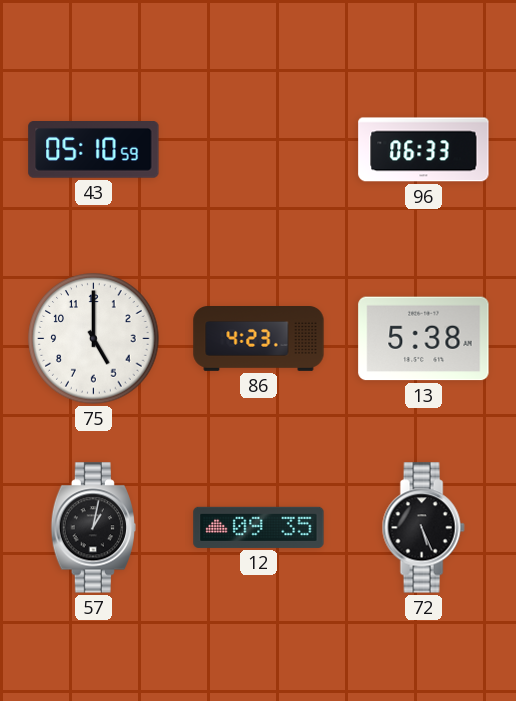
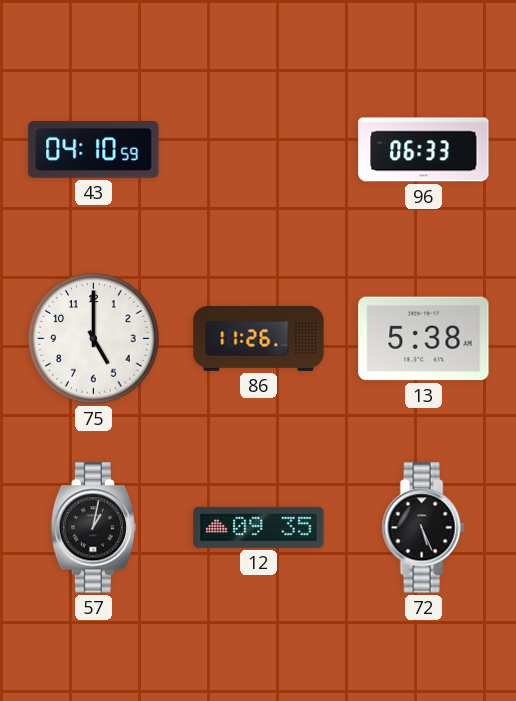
43: 05:10 -> 04:10
86: 4:23 -> 11:26
